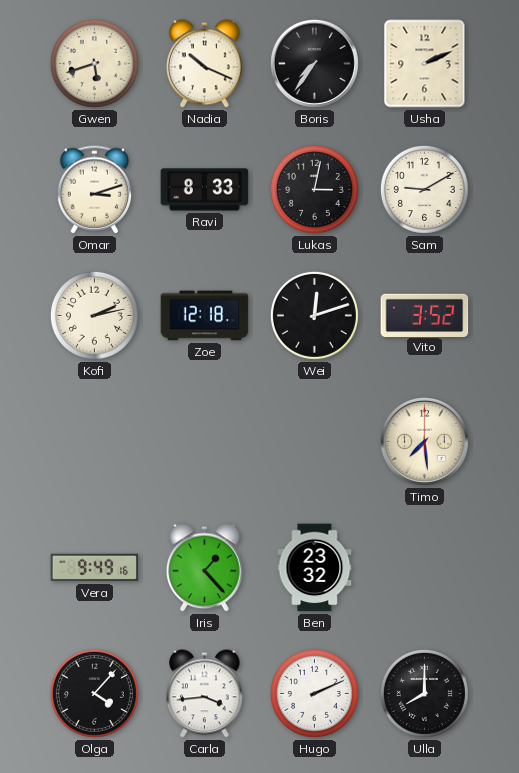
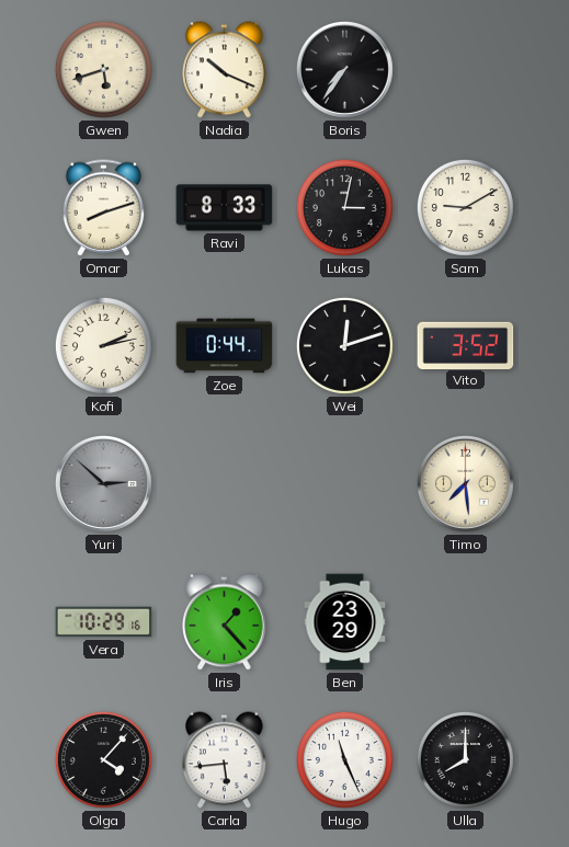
Usha: 2:11 -> none
Omar: 3:12 -> 8:12
Zoe: 12:18 -> 0:44
Yuri: none -> 2:52
Vera: 9:49 -> 10:29
Ben: 23:32 -> 23:29
Carla: 3:44 -> 5:44
Hugo: 2:11 -> 11:26
